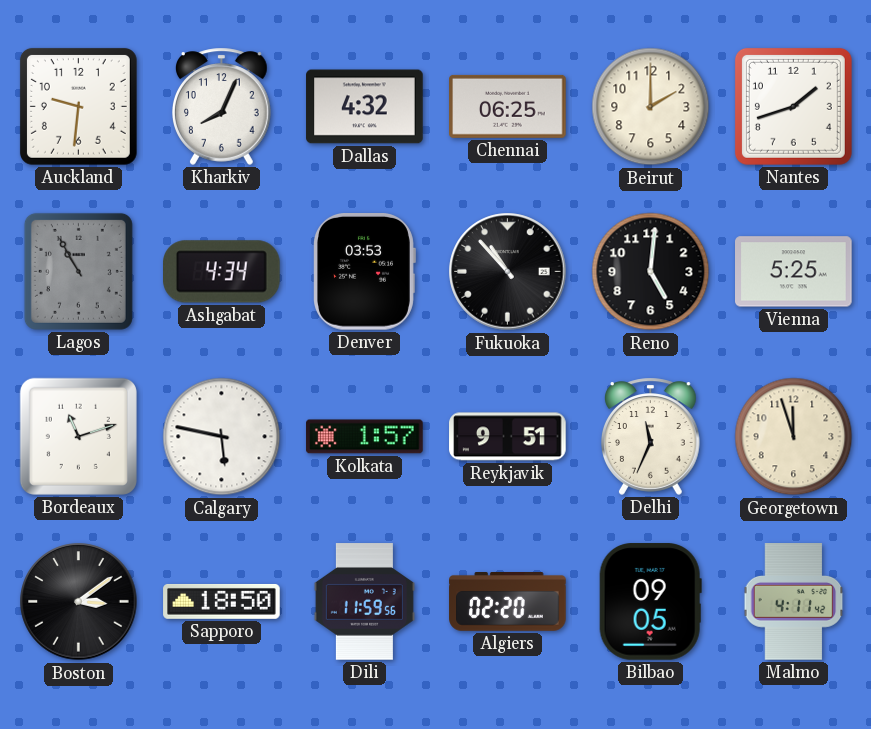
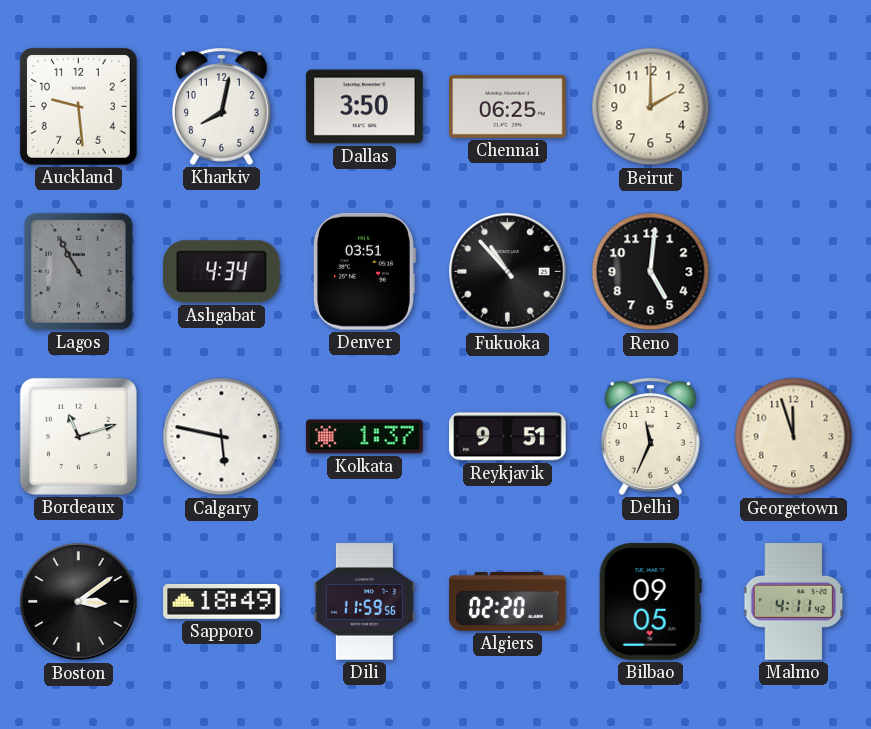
Auckland: 9:31 -> 9:29
Kharkiv: 8:04 -> 8:02
Dallas: 4:32 -> 3:50
Nantes: 1:42 -> none
Denver: 03:53 -> 03:51
Vienna: 5:25 -> none
Kolkata: 1:57 -> 1:37
Sapporo: 18:50 -> 18:49
